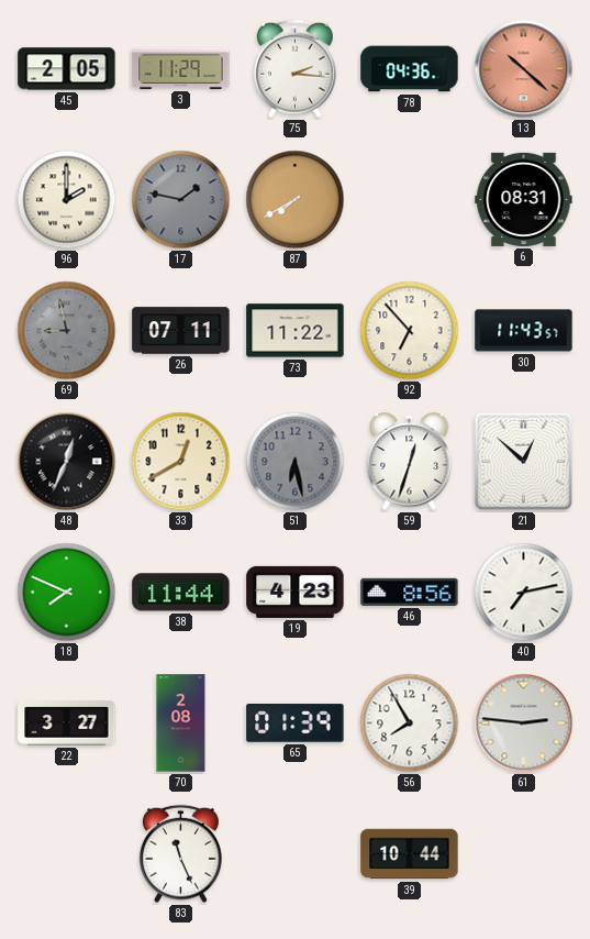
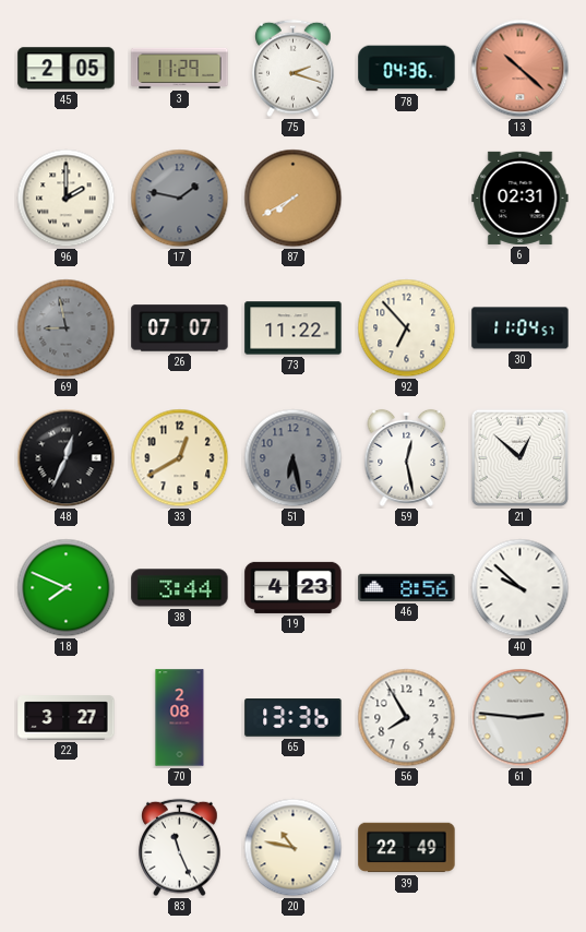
75: 2:16 -> 2:18
6: 08:31 -> 02:31
26: 07:11 -> 07:07
30: 11:43 -> 11:04
59: 12:33 -> 12:28
38: 11:44 -> 3:44
40: 7:13 -> 9:52
65: 01:39 -> 13:36
20: none -> 10:47
39: 10:44 -> 22:49
